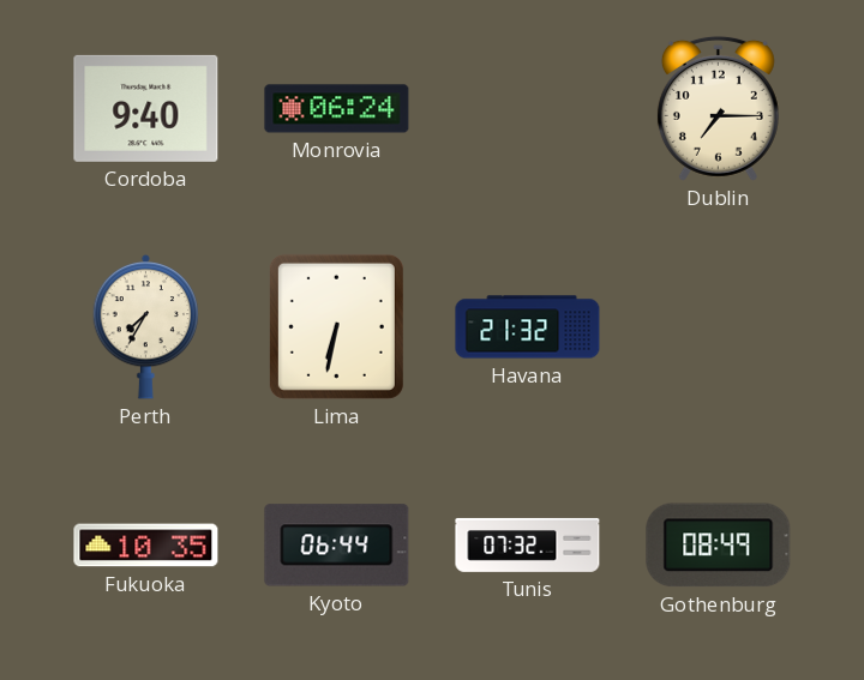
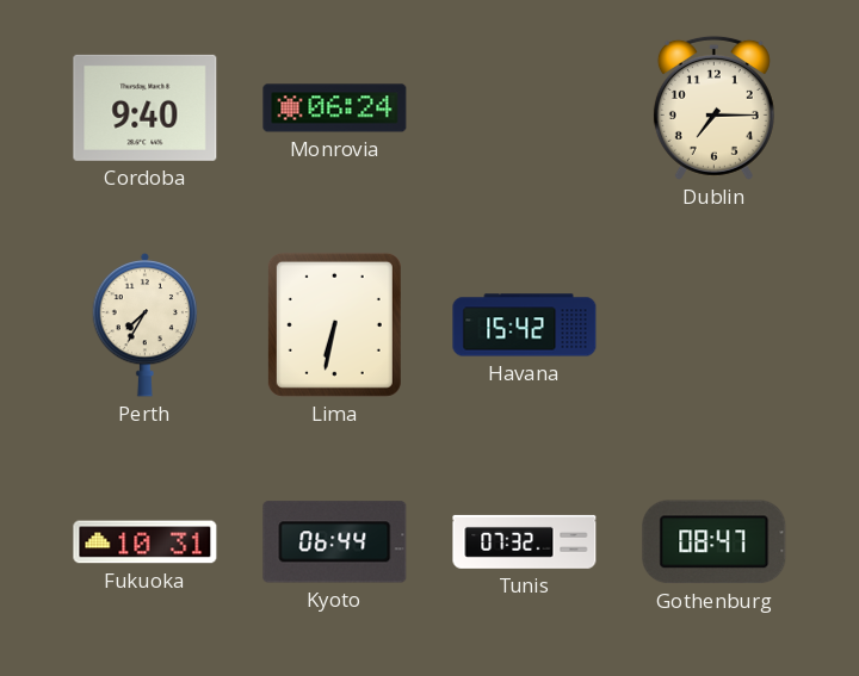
Havana: 21:32 -> 15:42
Fukuoka: 10:35 -> 10:31
Gothenburg: 08:49 -> 08:47
